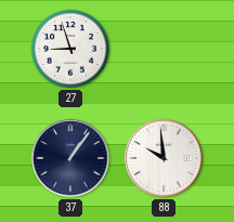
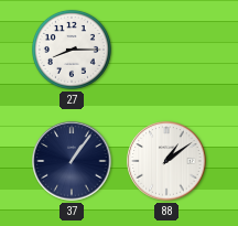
27: 8:57 -> 8:15
88: 9:59 -> 1:09
